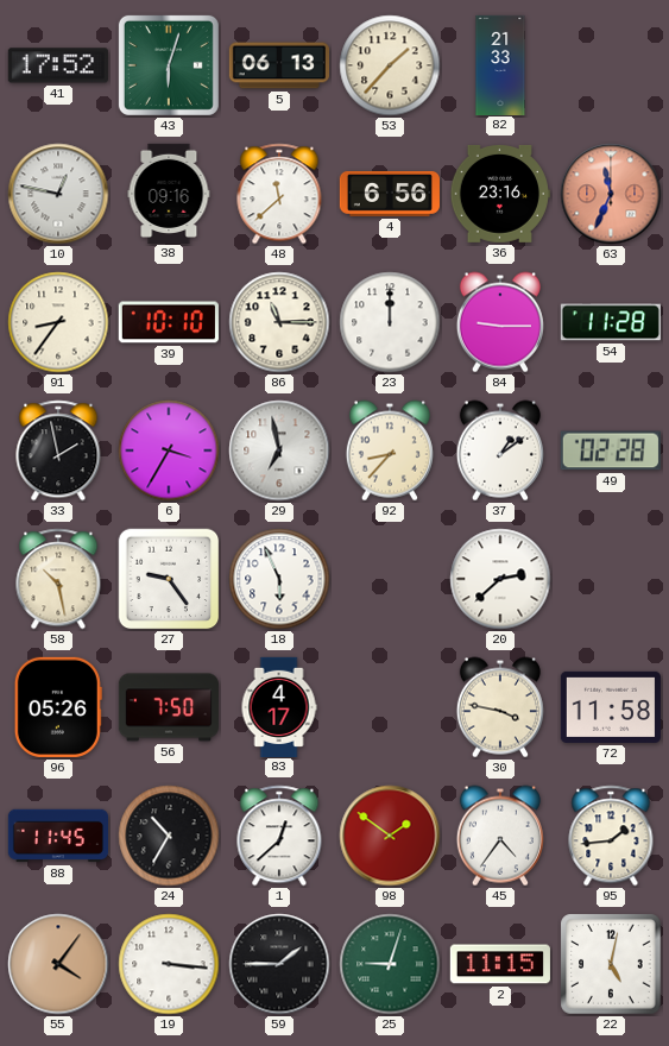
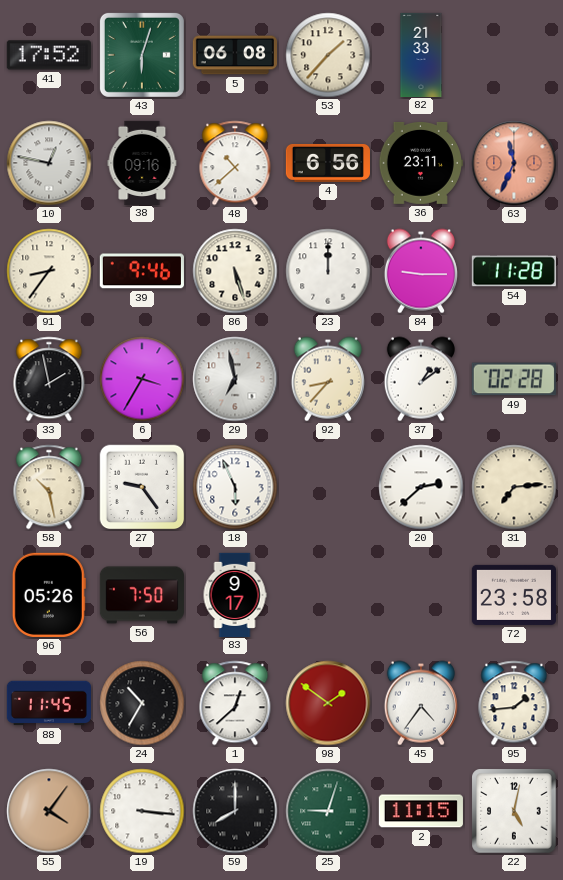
5: 06:13 -> 06:08
48: 11:38 -> 10:38
36: 23:16 -> 23:11
39: 10:10 -> 9:46
86: 11:15 -> 5:27
31: none -> 7:14
83: 4:17 -> 9:17
30: 3:47 -> none
72: 11:58 -> 23:58
59: 1:45 -> 8:00
